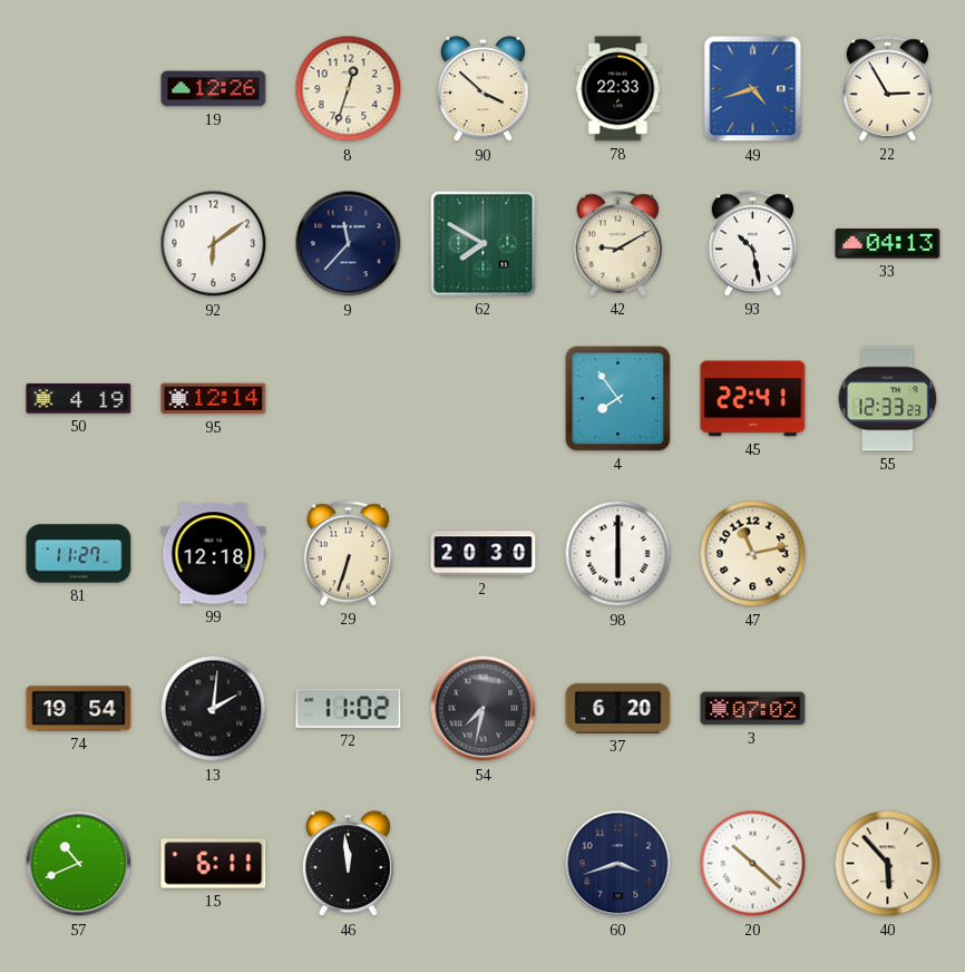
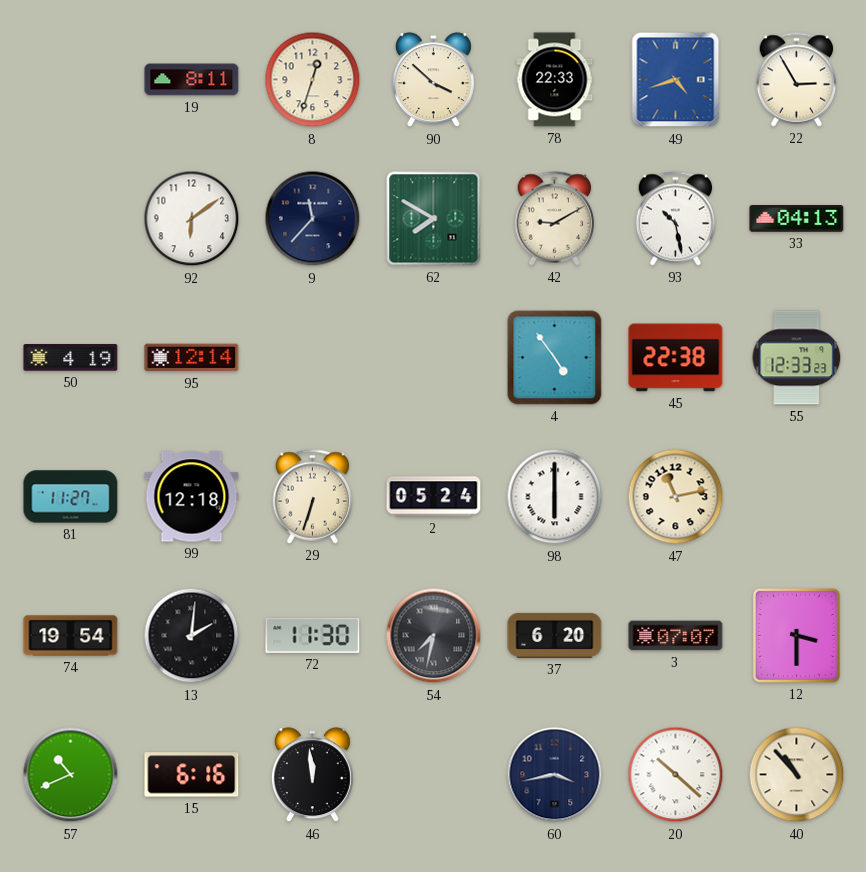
19: 12:26 -> 8:11
4: 7:54 -> 4:54
45: 22:41 -> 22:38
2: 20:30 -> 05:24
72: 11:02 -> 11:30
3: 07:02 -> 07:07
12: none -> 3:30
15: 6:11 -> 6:16
60: 3:42 -> 3:43
40: 5:53 -> 10:53
